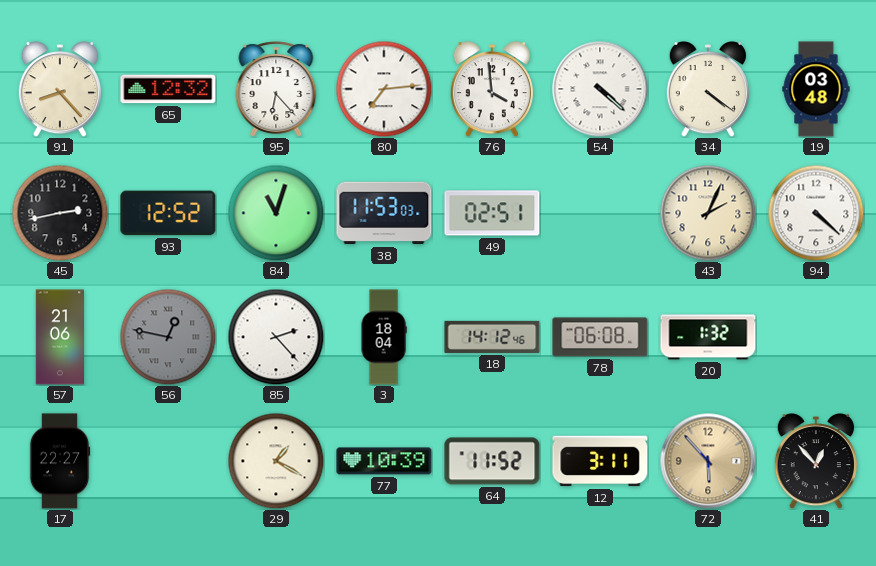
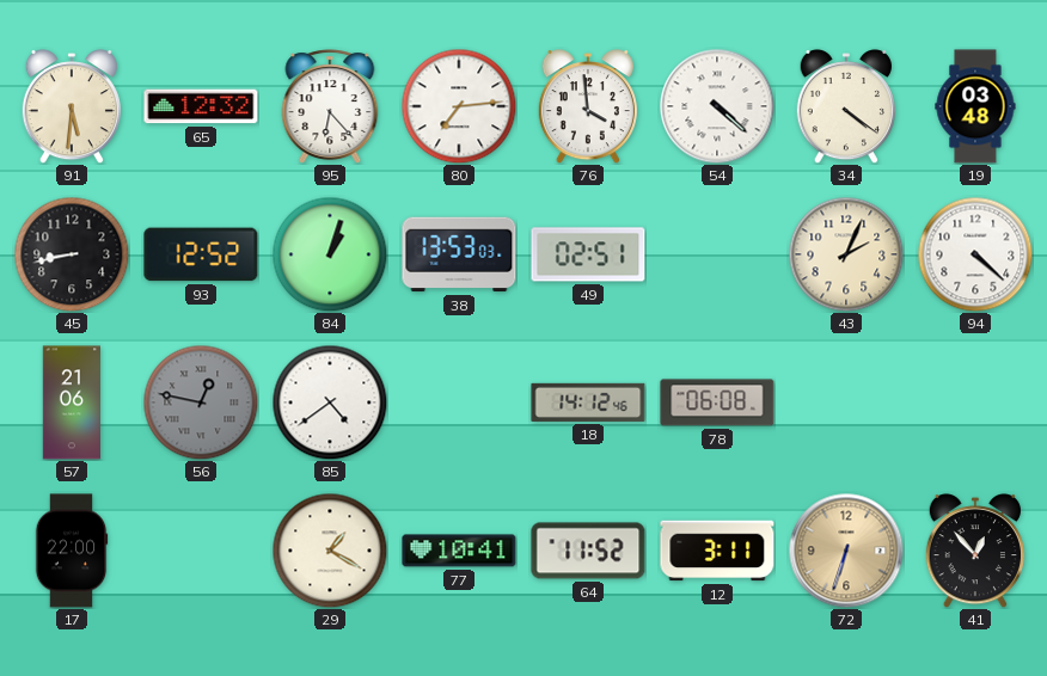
91: 8:23 -> 5:31
45: 2:43 -> 8:43
84: 11:03 -> 1:03
38: 11:53 -> 13:53
85: 2:23 -> 4:39
3: 18:04 -> none
20: 1:32 -> none
17: 22:27 -> 22:00
77: 10:39 -> 10:41
72: 5:53 -> 6:33
